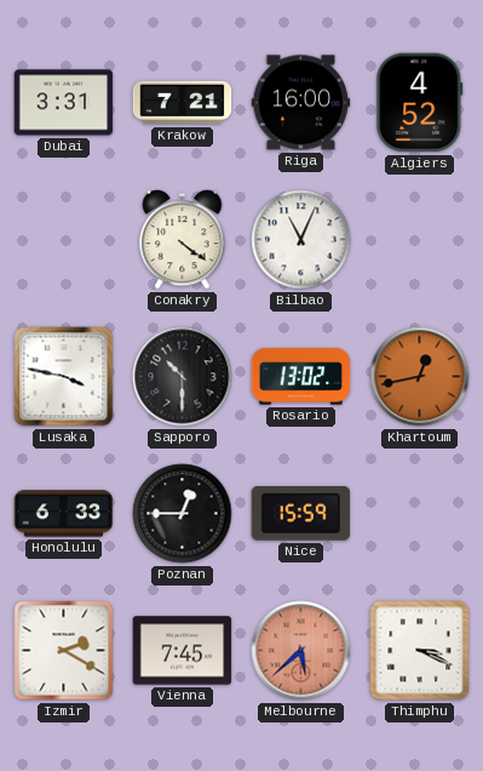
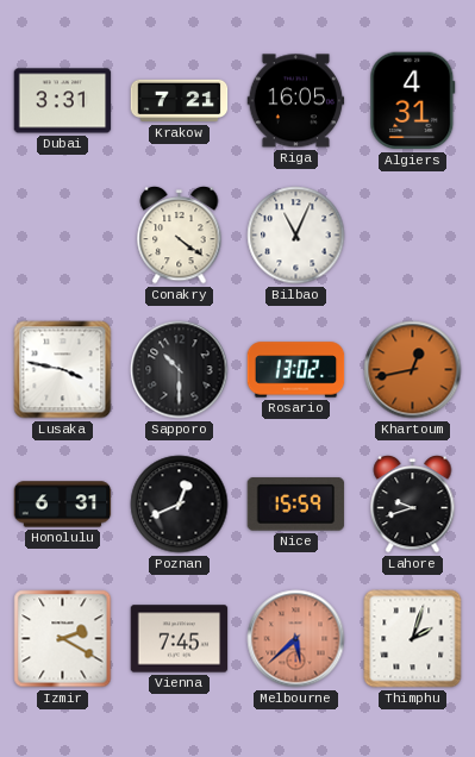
Riga: 16:00 -> 16:05
Algiers: 4:52 -> 4:31
Honolulu: 6:33 -> 6:31
Poznan: 12:45 -> 12:41
Lahore: none -> 9:42
Thimphu: 3:19 -> 2:03
